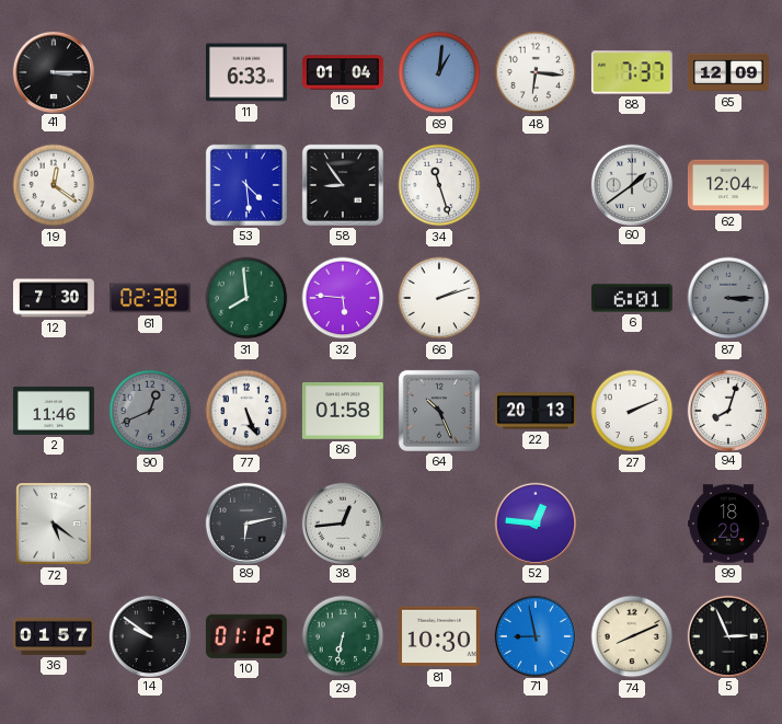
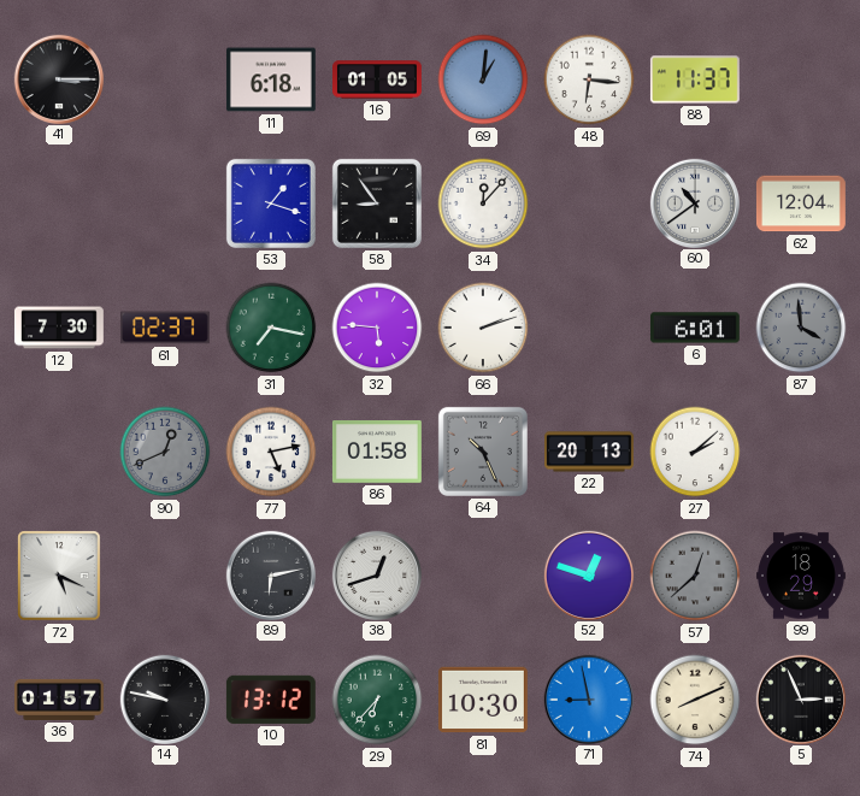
11: 6:33 -> 6:18
16: 01:04 -> 01:05
88: 7:37 -> 11:37
65: 12:09 -> none
19: 12:21 -> none
53: 4:29 -> 1:18
34: 11:27 -> 12:07
60: 1:39 -> 10:39
61: 02:38 -> 02:37
31: 7:59 -> 7:17
87: 3:15 -> 3:59
2: 11:46 -> none
77: 5:26 -> 5:13
27: 2:11 -> 2:08
94: 8:03 -> none
72: 5:21 -> 5:19
38: 12:44 -> 12:42
52: 12:46 -> 12:48
57: none -> 12:38
14: 9:51 -> 9:47
10: 01:12 -> 13:12
29: 6:32 -> 6:37
